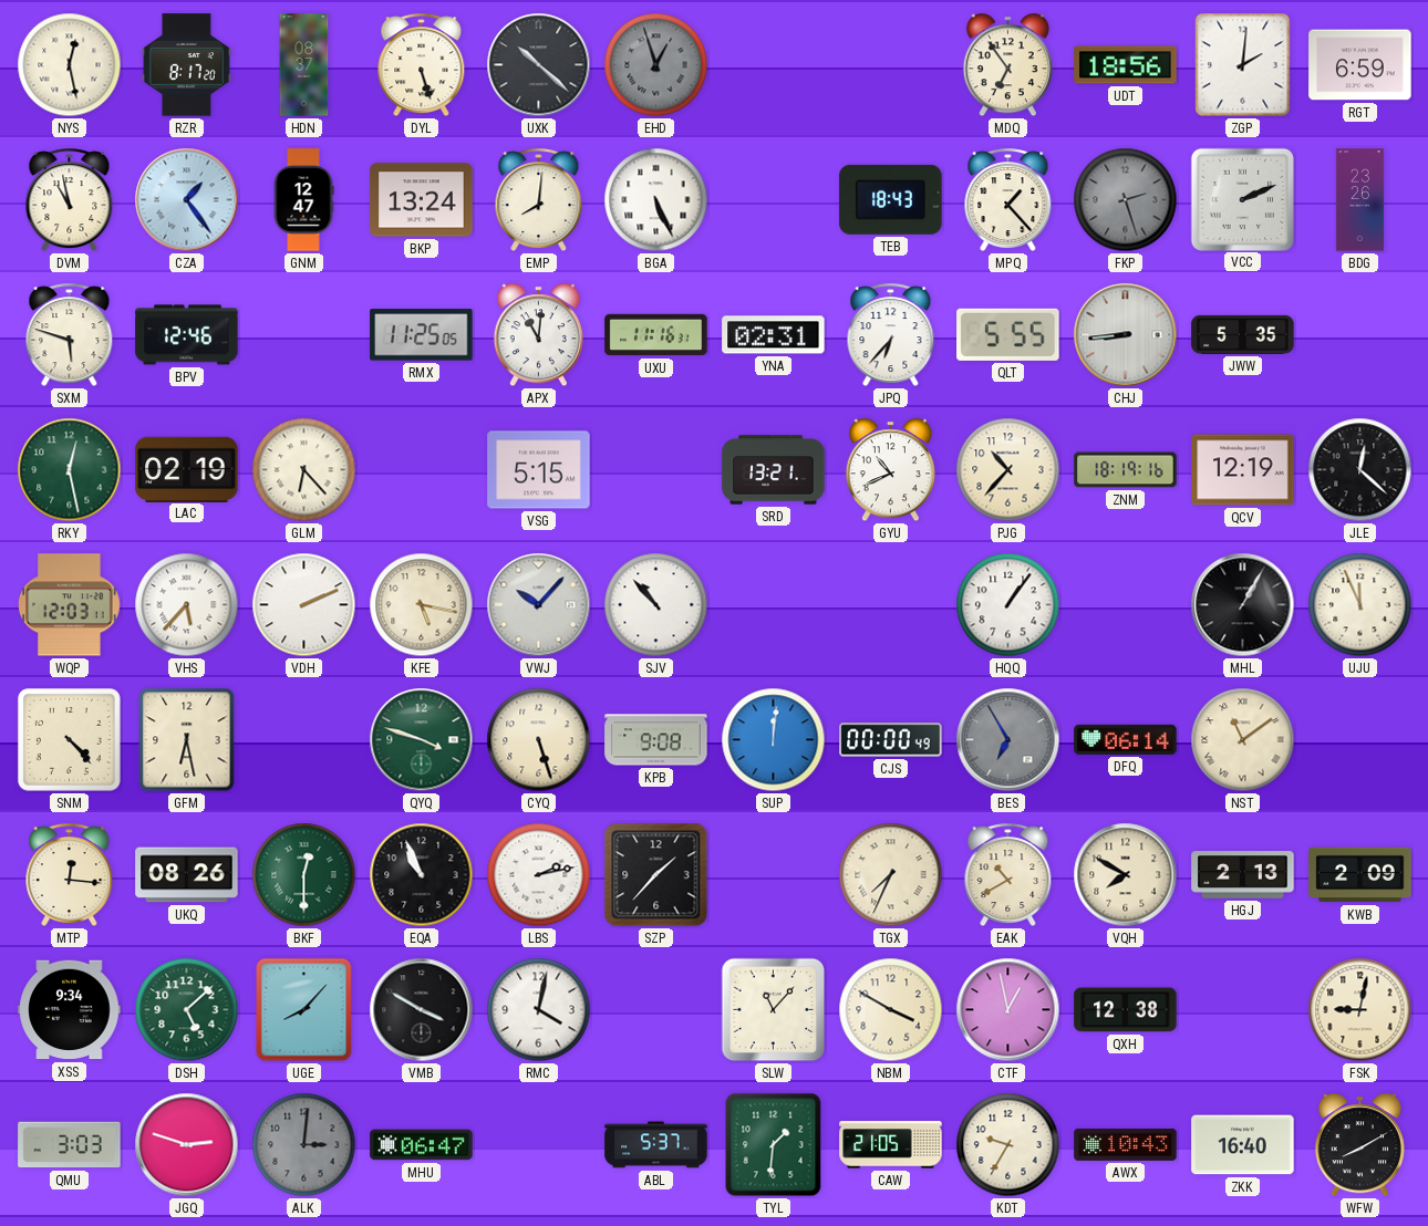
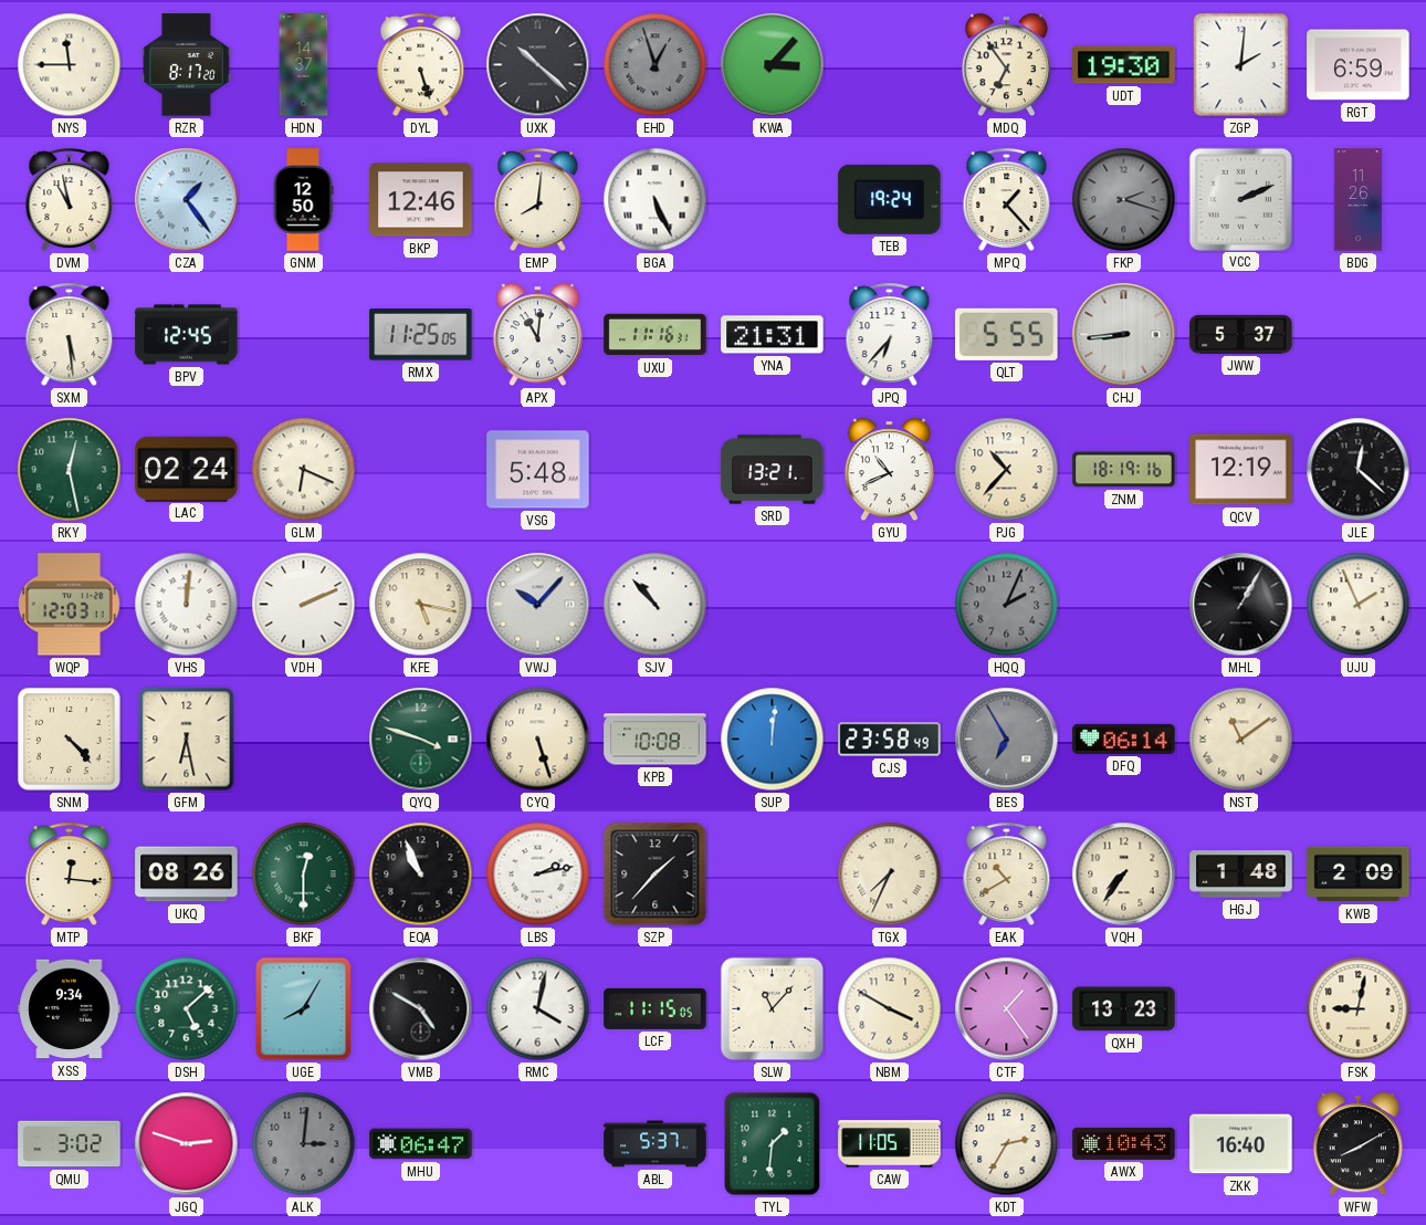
NYS: 12:28 -> 11:45
HDN: 08:37 -> 14:37
KWA: none -> 3:07
UDT: 18:56 -> 19:30
GNM: 12:47 -> 12:50
BKP: 13:24 -> 12:46
TEB: 18:43 -> 19:24
FKP: 2:27 -> 2:18
BDG: 23:26 -> 11:26
SXM: 5:48 -> 5:29
BPV: 12:46 -> 12:45
YNA: 02:31 -> 21:31
JWW: 5:35 -> 5:37
LAC: 02:19 -> 02:24
GLM: 6:23 -> 6:19
VSG: 5:15 -> 5:48
VHS: 5:37 -> 12:01
HQQ: 1:06 -> 2:04
HQQ dial: white -> grey
UJU: 11:56 -> 1:56
KPB: 9:08 -> 10:08
CJS: 00:00 -> 23:58
VQH: 7:50 -> 7:36
HGJ: 2:13 -> 1:48
UGE: 8:07 -> 8:05
VMB: 3:50 -> 4:50
LCF: none -> 11:15
CTF: 12:58 -> 1:24
QXH: 12:38 -> 13:23
QMU: 3:03 -> 3:02
CAW: 21:05 -> 11:05
KDT: 9:35 -> 2:35
